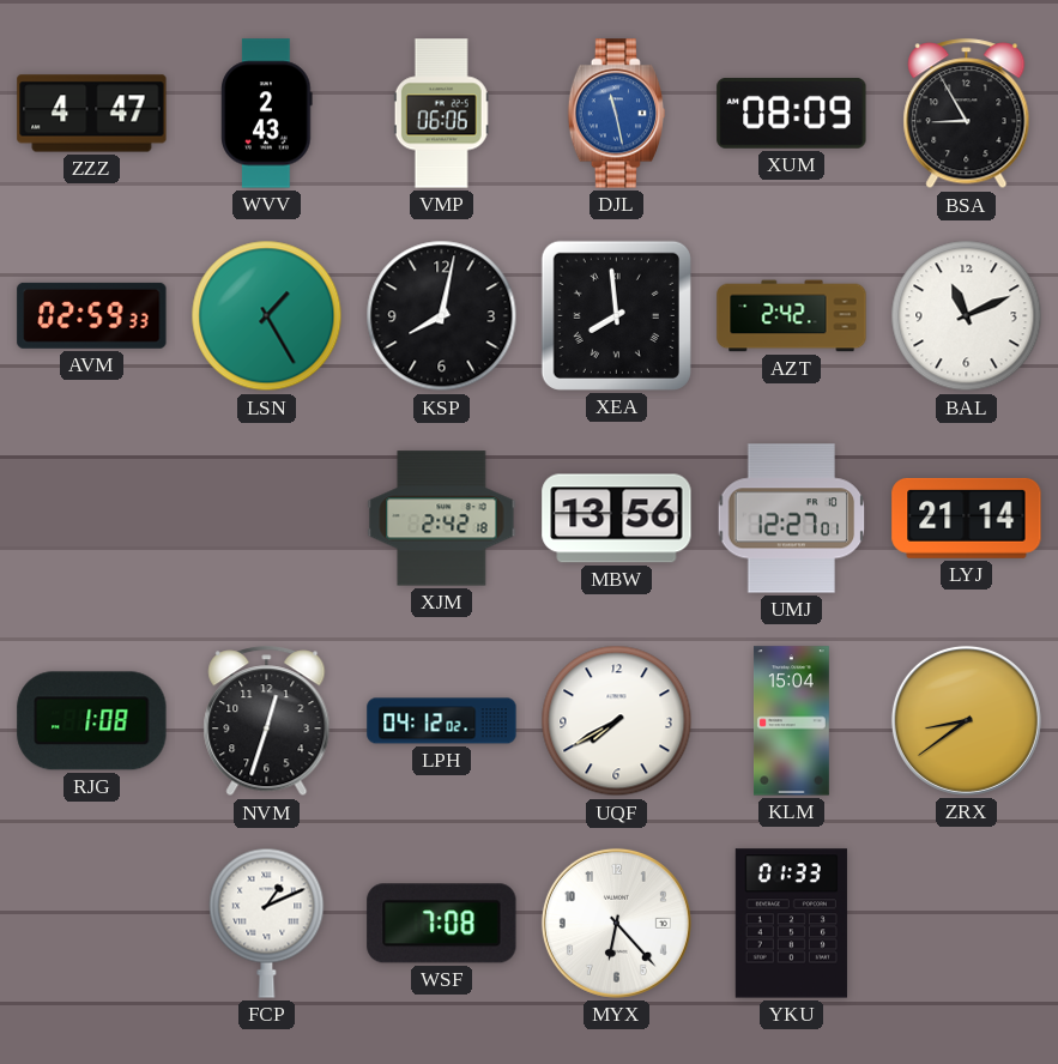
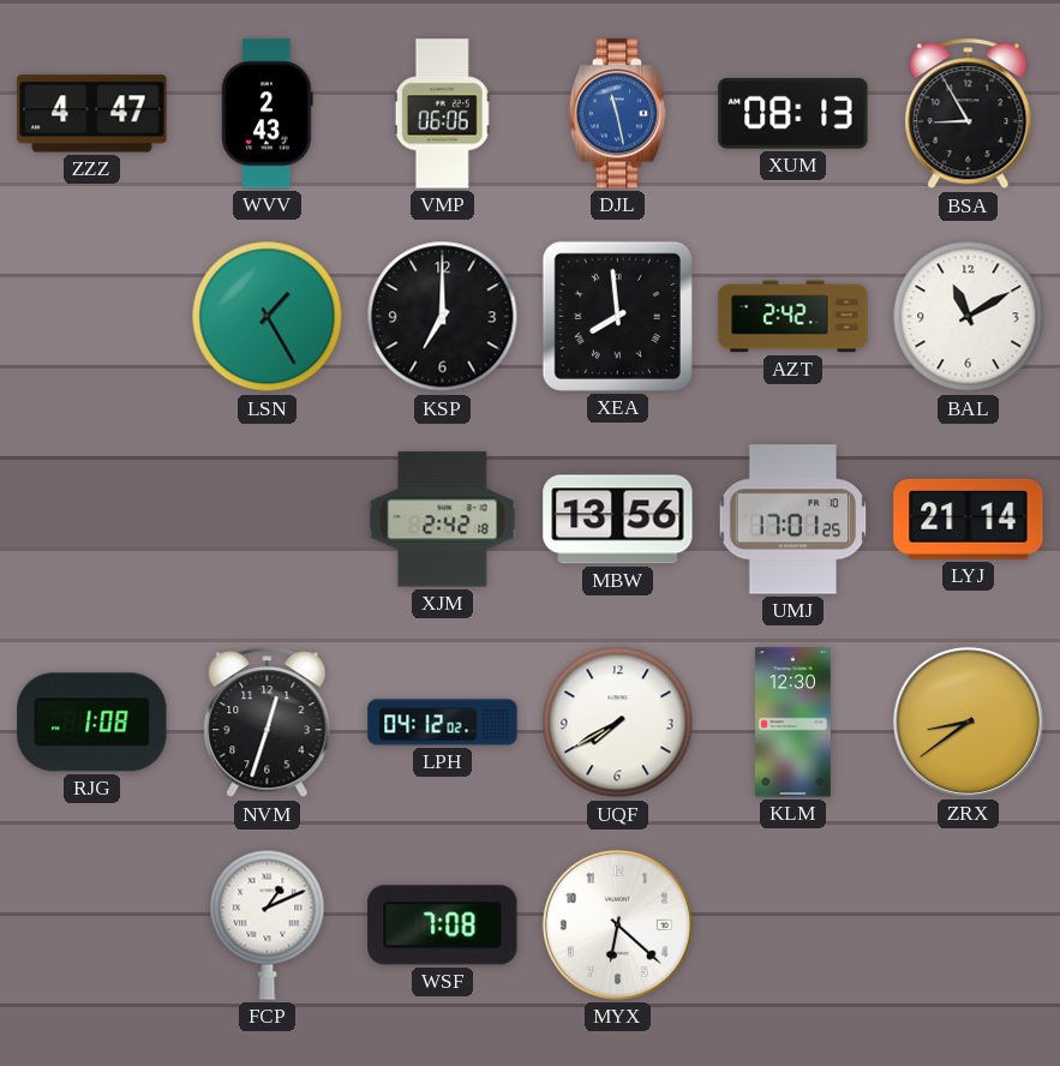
XUM: 08:09 -> 08:13
AVM: 02:59 -> none
KSP: 8:02 -> 7:00
BAL: 11:11 -> 11:10
UMJ: 12:27 -> 17:01
KLM: 15:04 -> 12:30
MYX: 6:23 -> 6:22
YKU: 01:33 -> none
